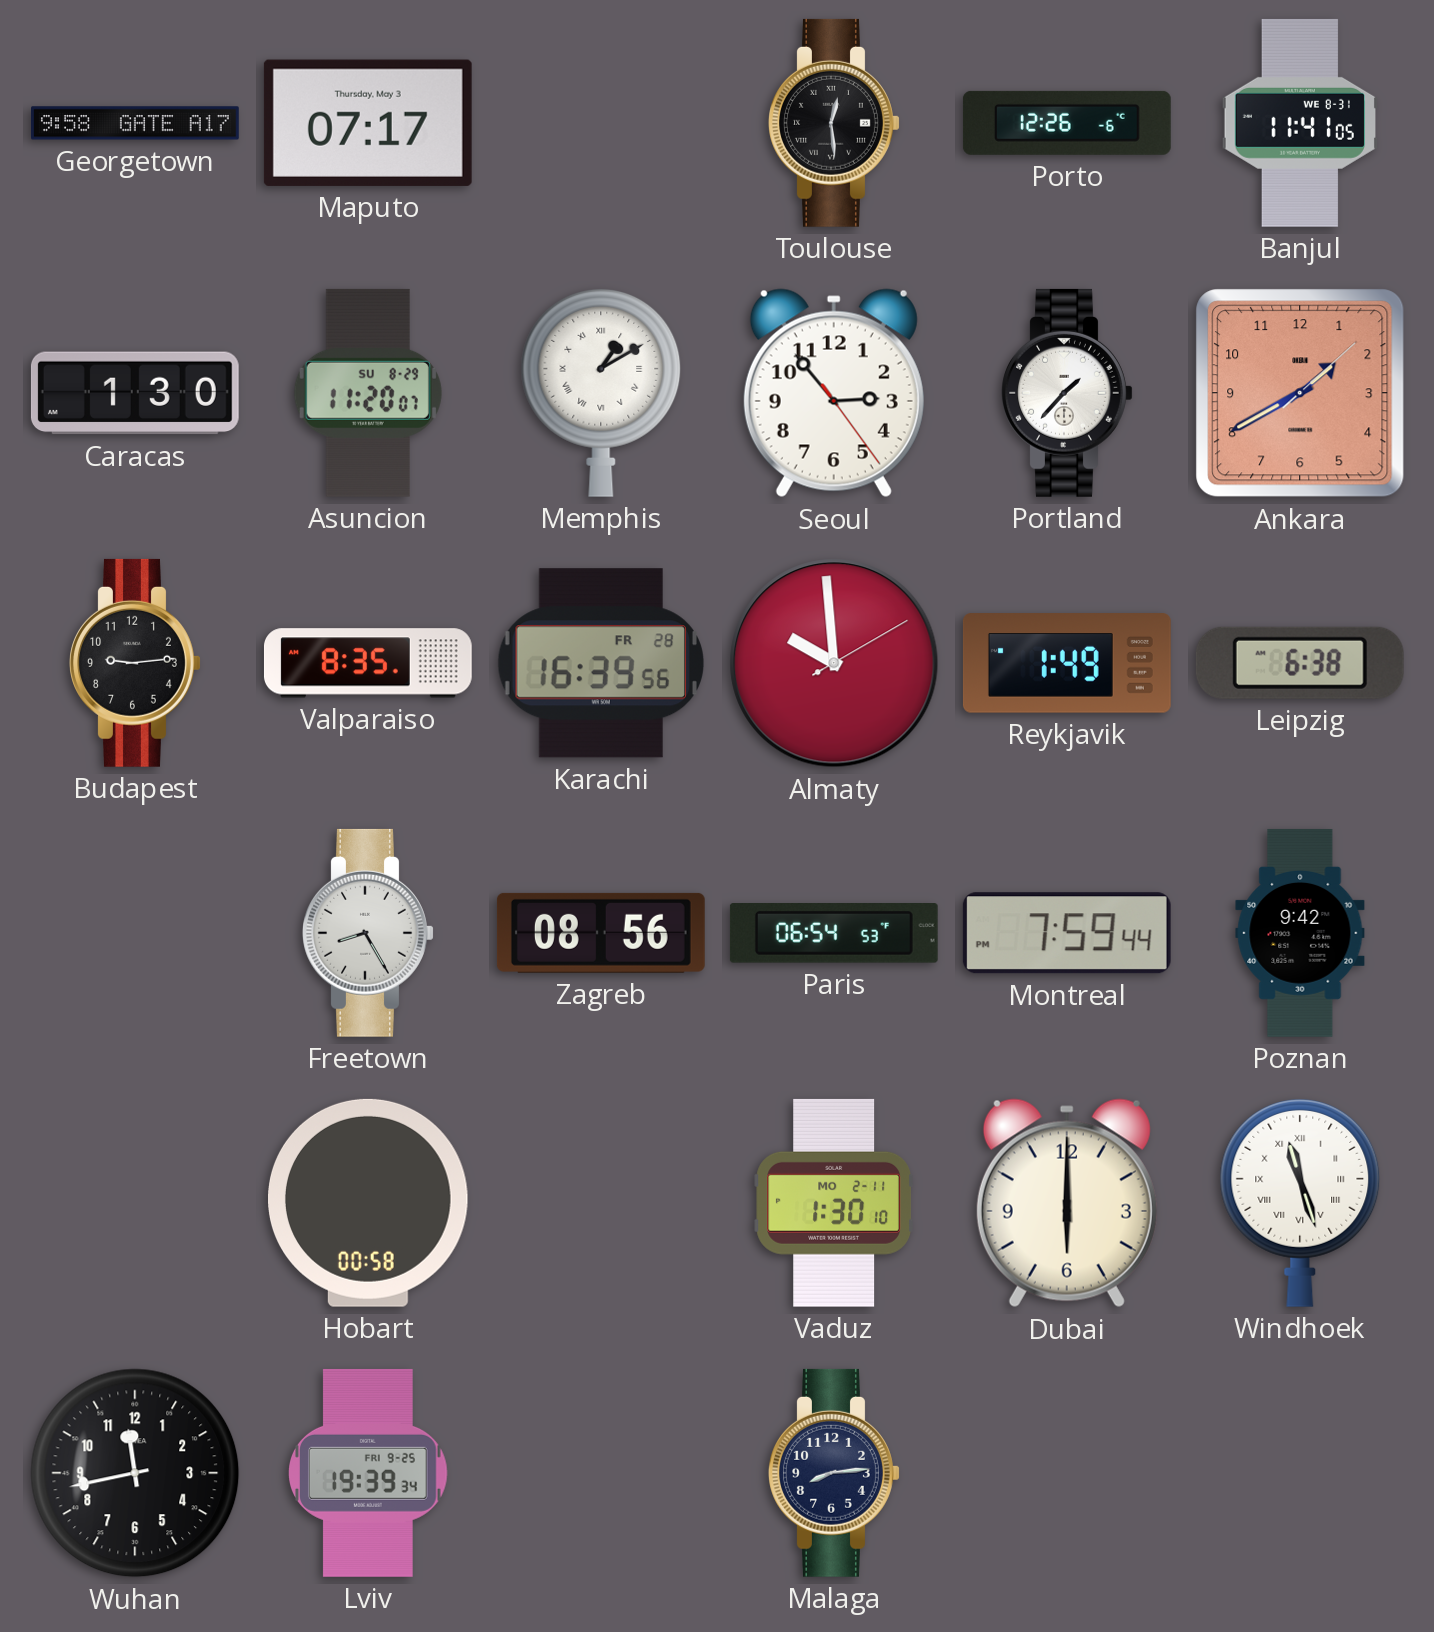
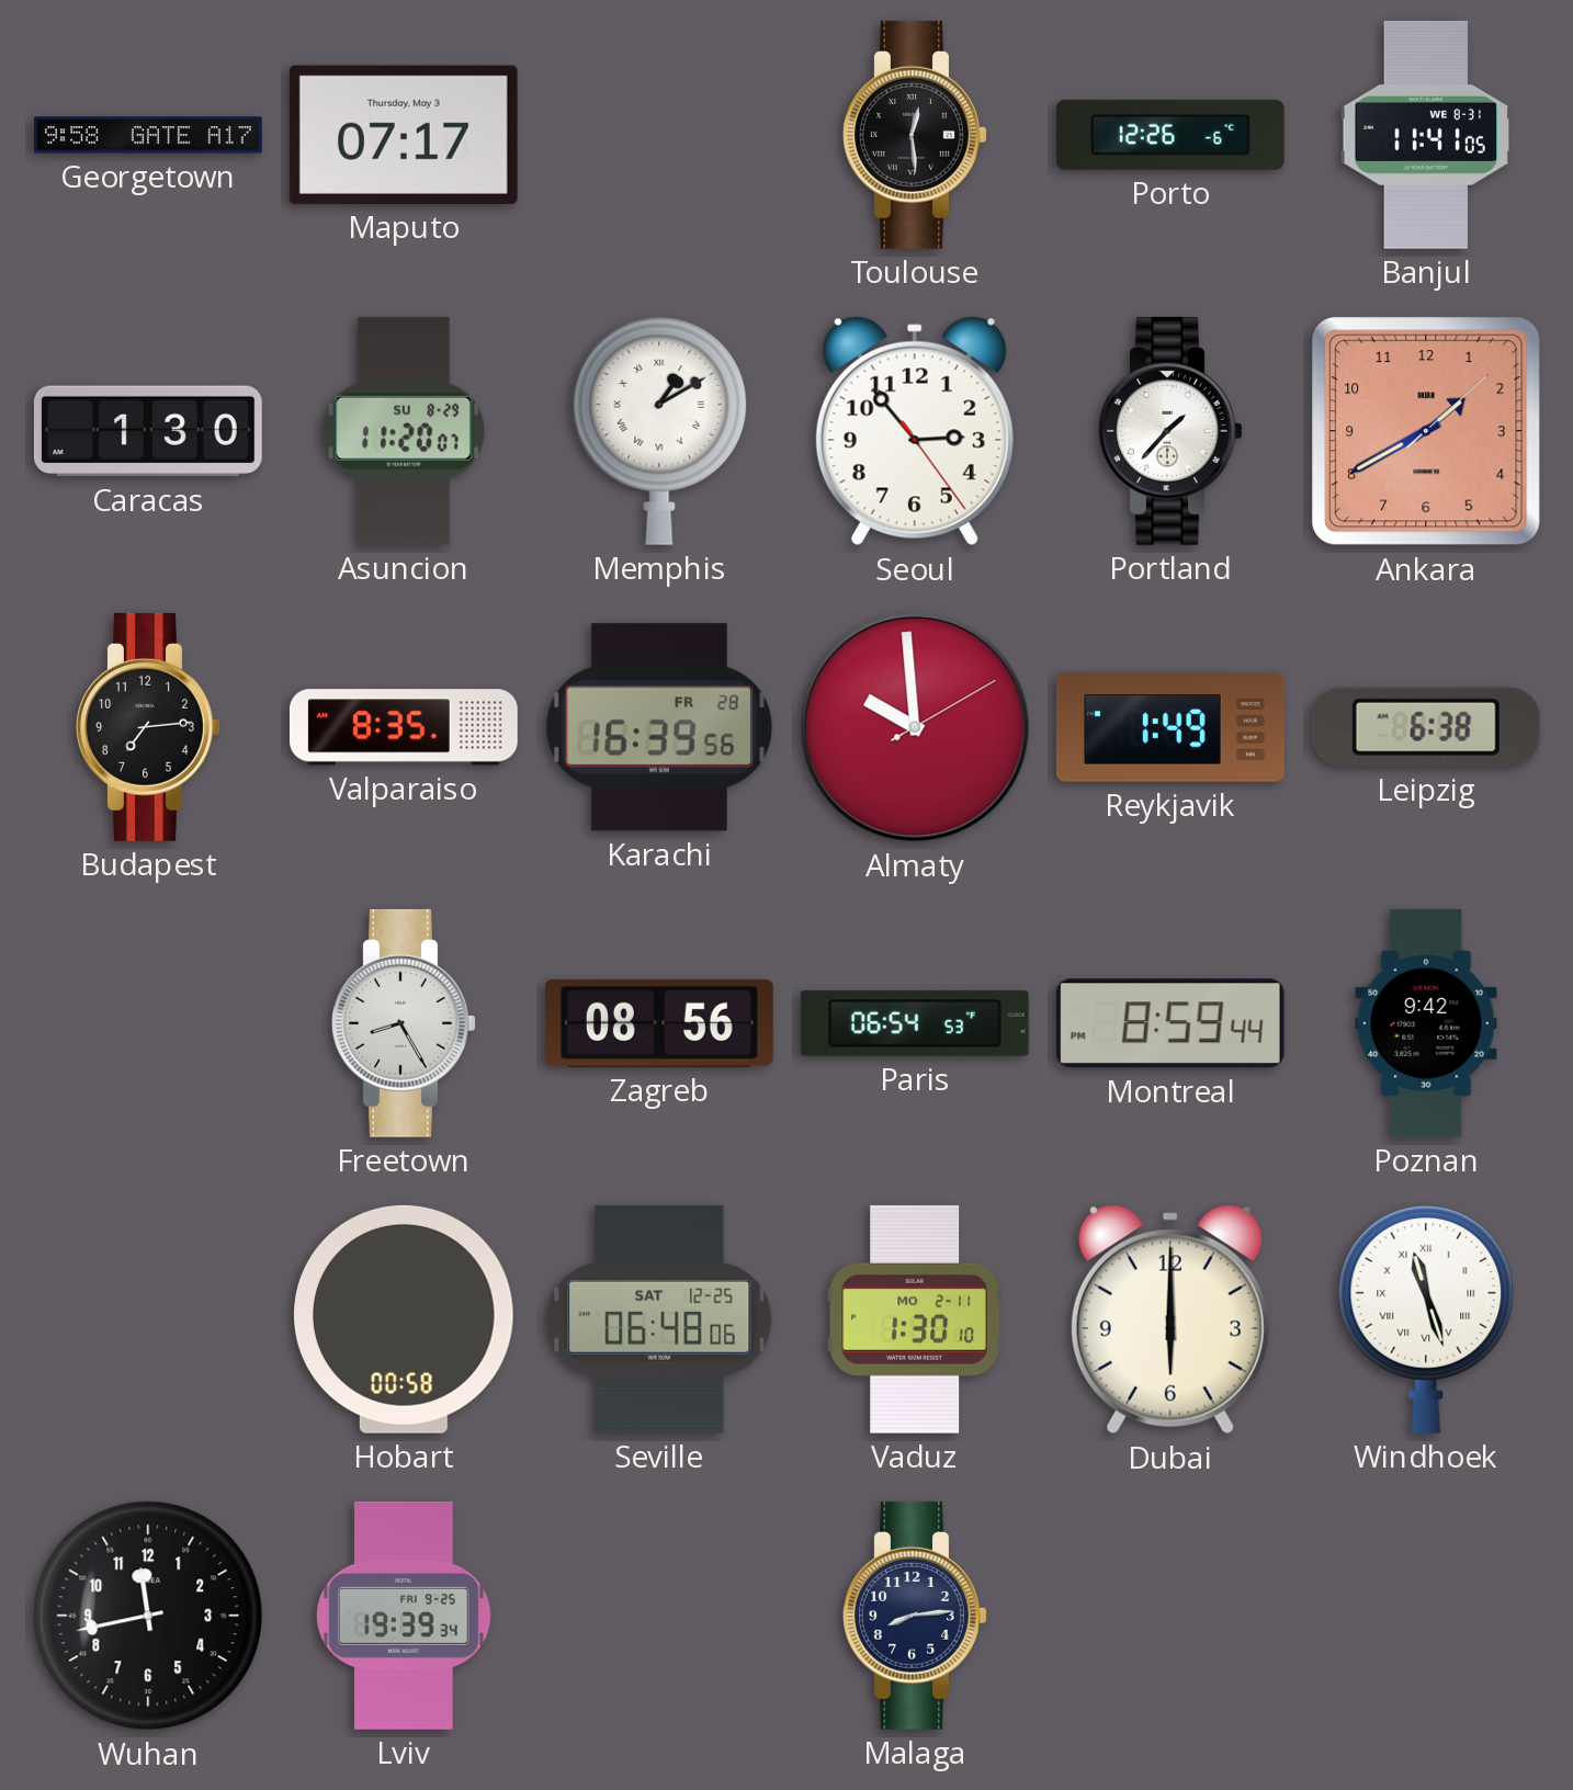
Budapest: 9:14 -> 7:14
Montreal: 7:59 -> 8:59
Seville: none -> 06:48
